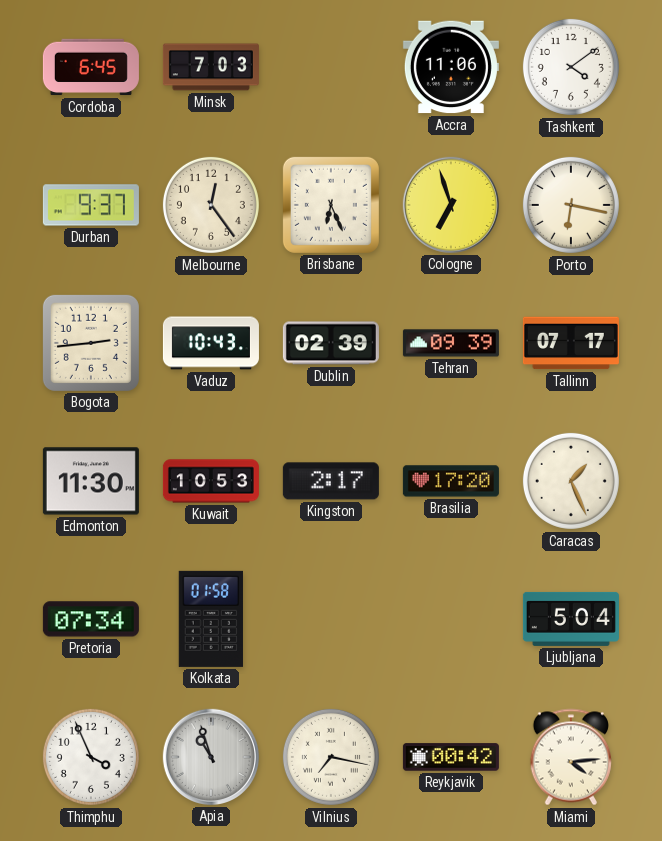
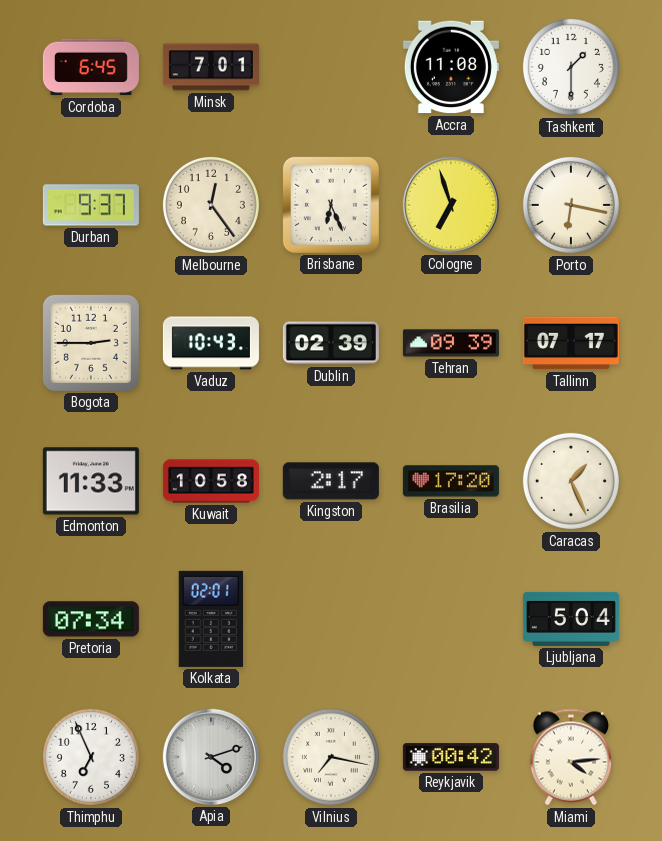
Minsk: 7:03 -> 7:01
Accra: 11:06 -> 11:08
Tashkent: 4:09 -> 1:30
Bogota: 2:44 -> 2:45
Edmonton: 11:30 -> 11:33
Kuwait: 10:53 -> 10:58
Kolkata: 01:58 -> 02:01
Thimphu: 3:56 -> 6:56
Apia: 10:57 -> 4:12
